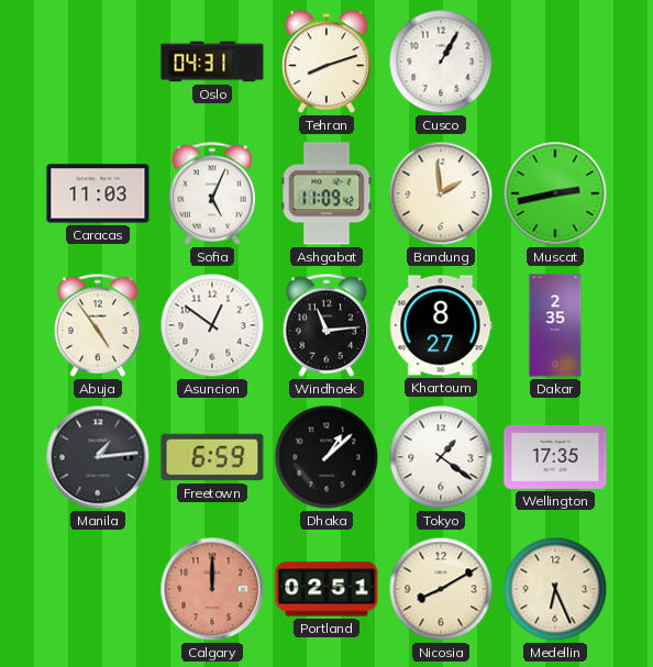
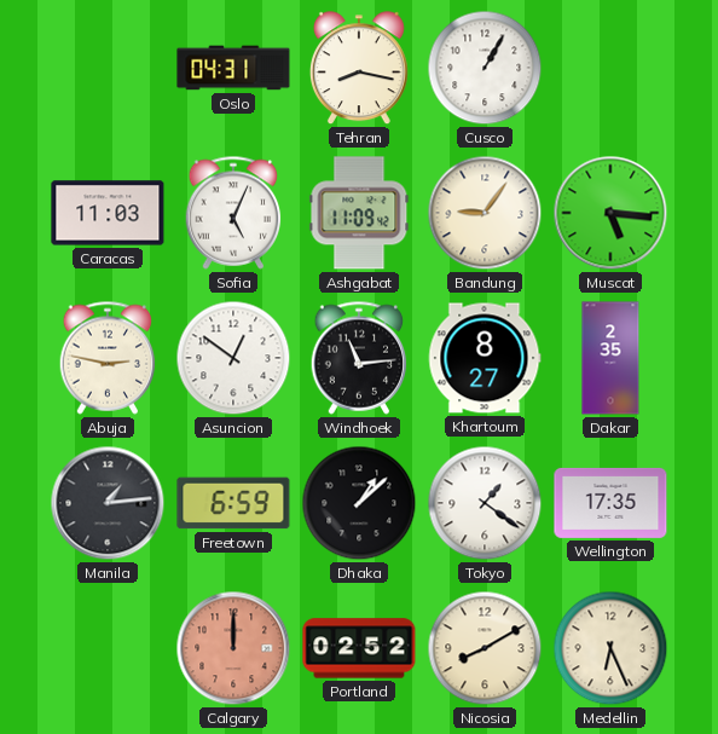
Tehran: 8:12 -> 8:17
Bandung: 1:59 -> 9:06
Muscat: 2:43 -> 5:16
Abuja: 4:54 -> 2:47
Portland: 02:51 -> 02:52
